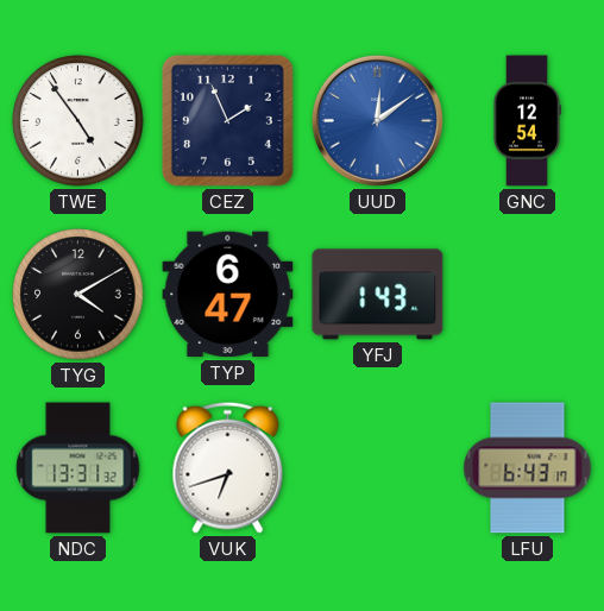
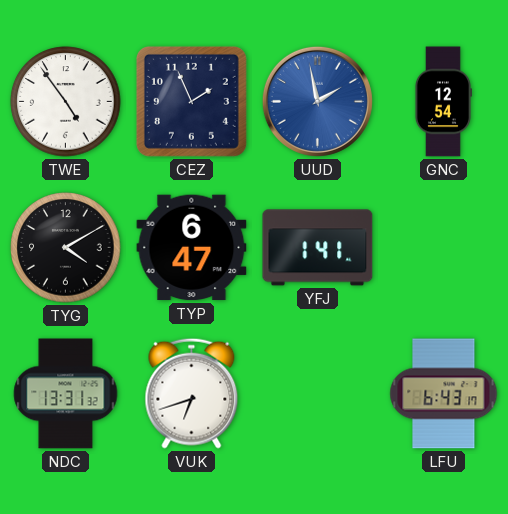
UUD: 12:09 -> 1:58
YFJ: 1:43 -> 1:41
